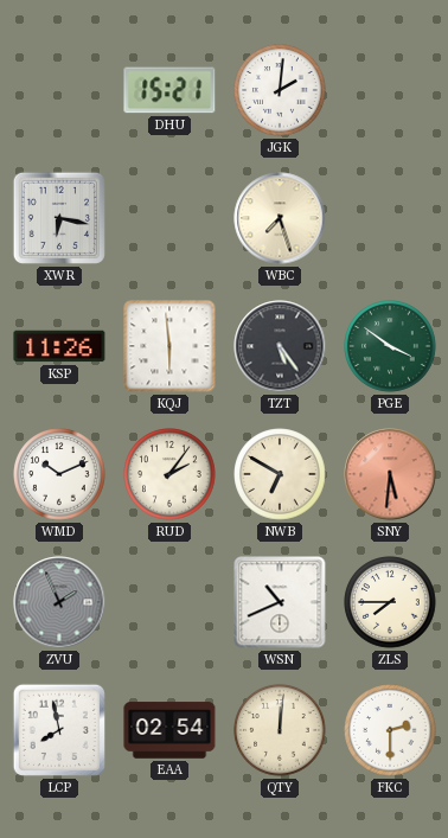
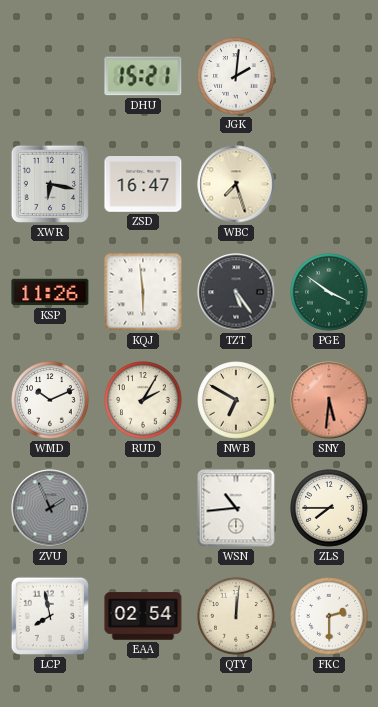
ZSD: none -> 16:47
RUD: 2:06 -> 2:05
WSN: 10:41 -> 10:44
